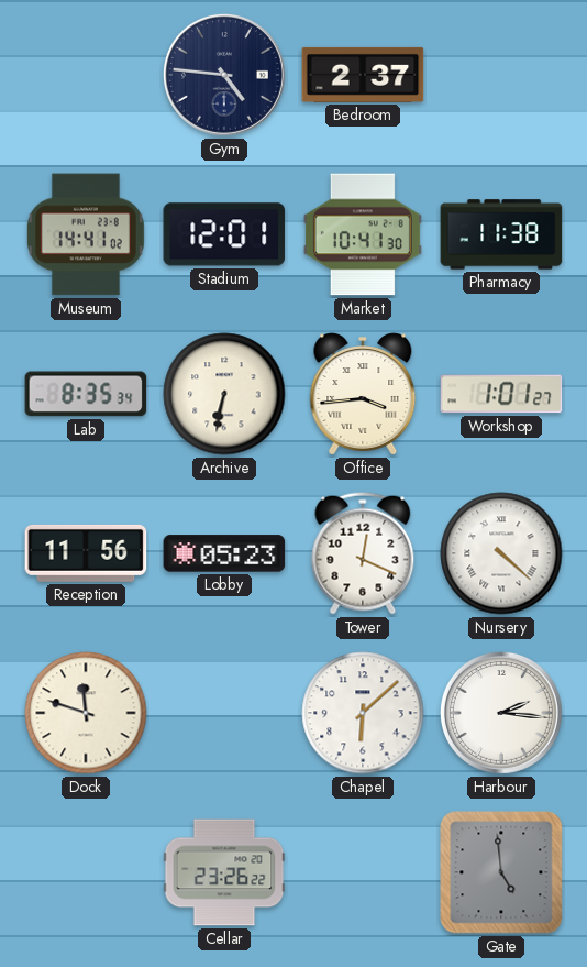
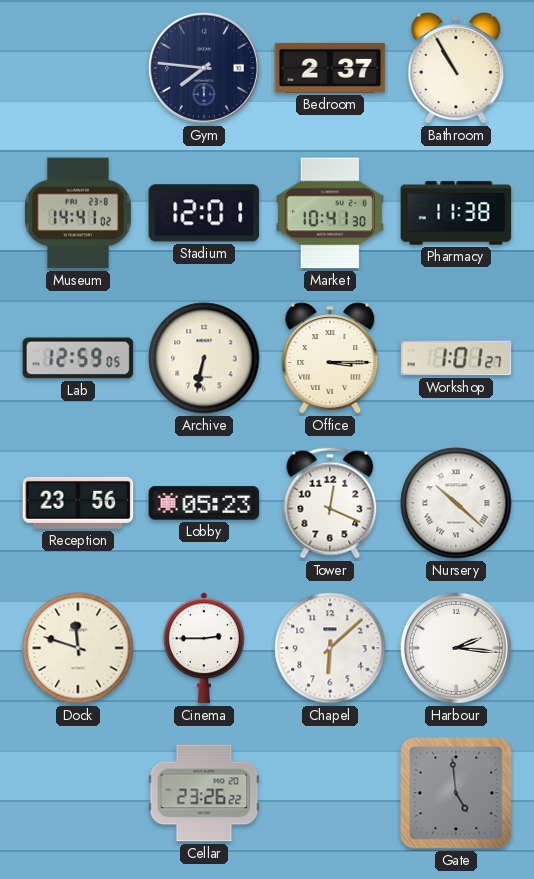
Gym: 4:46 -> 7:46
Bathroom: none -> 10:55
Lab: 8:35 -> 12:59
Office: 3:44 -> 3:15
Reception: 11:56 -> 23:56
Nursery: 4:22 -> 10:22
Cinema: none -> 2:45
